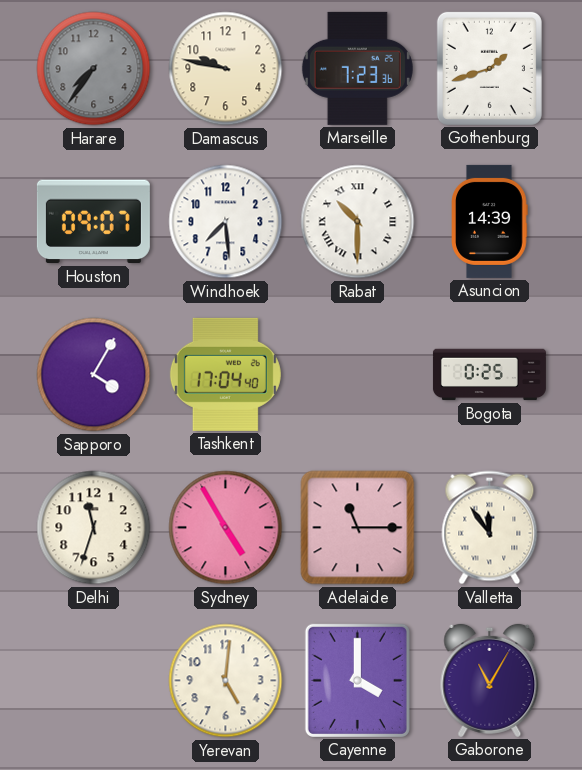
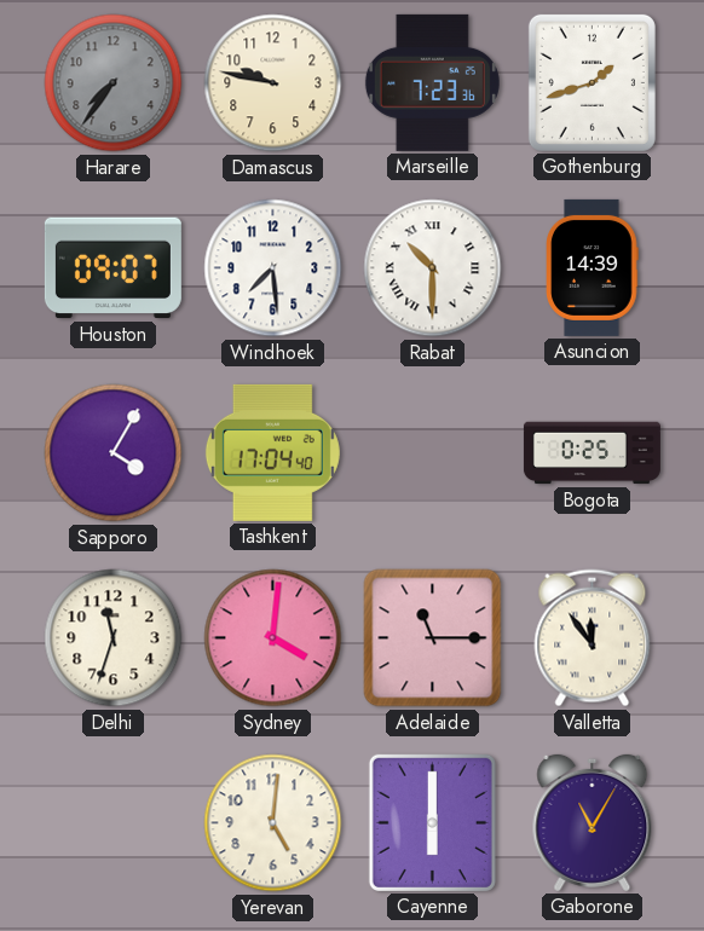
Sydney: 4:55 -> 4:01
Cayenne: 4:00 -> 6:00
